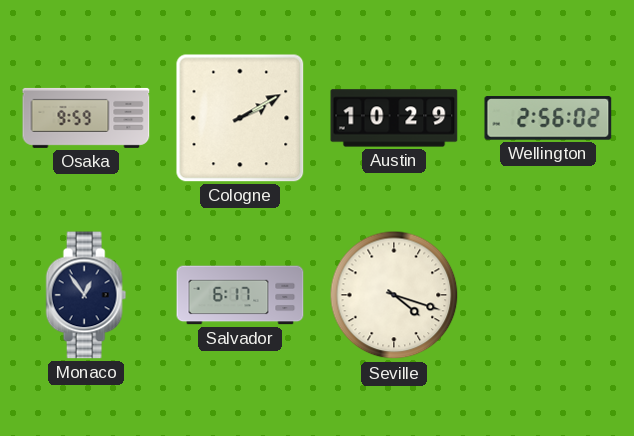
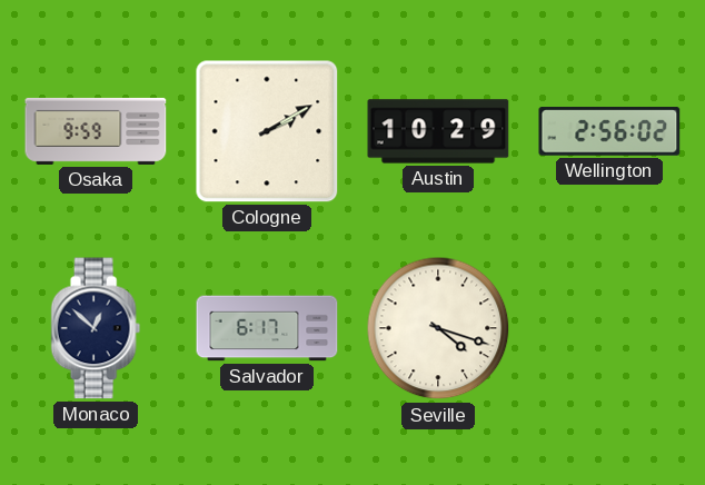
Monaco: 12:54 -> 12:52
